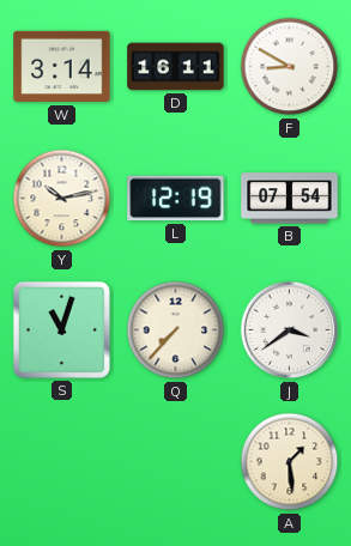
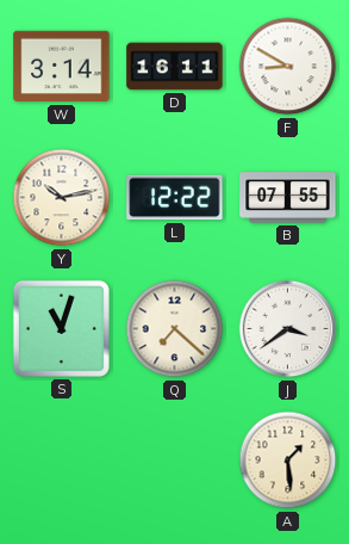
L: 12:19 -> 12:22
B: 07:54 -> 07:55
Q: 7:37 -> 7:22
